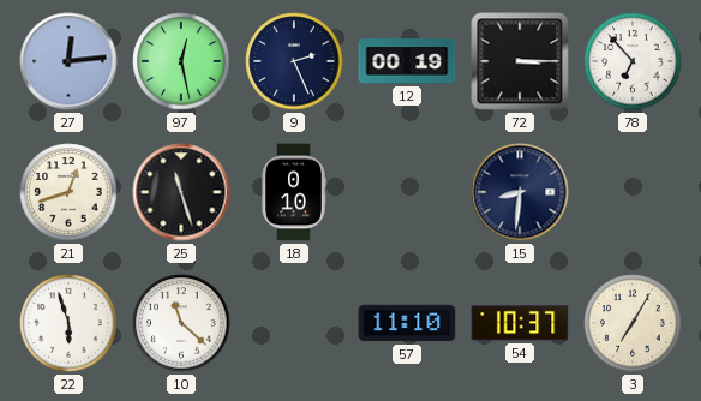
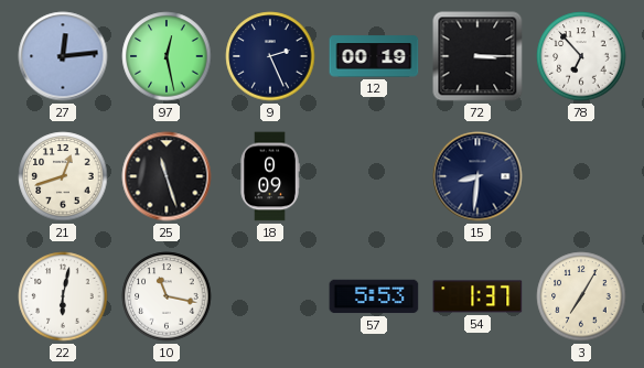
18: 0:10 -> 0:09
22: 5:57 -> 6:02
10: 11:22 -> 11:17
57: 11:10 -> 5:53
54: 10:37 -> 1:37
